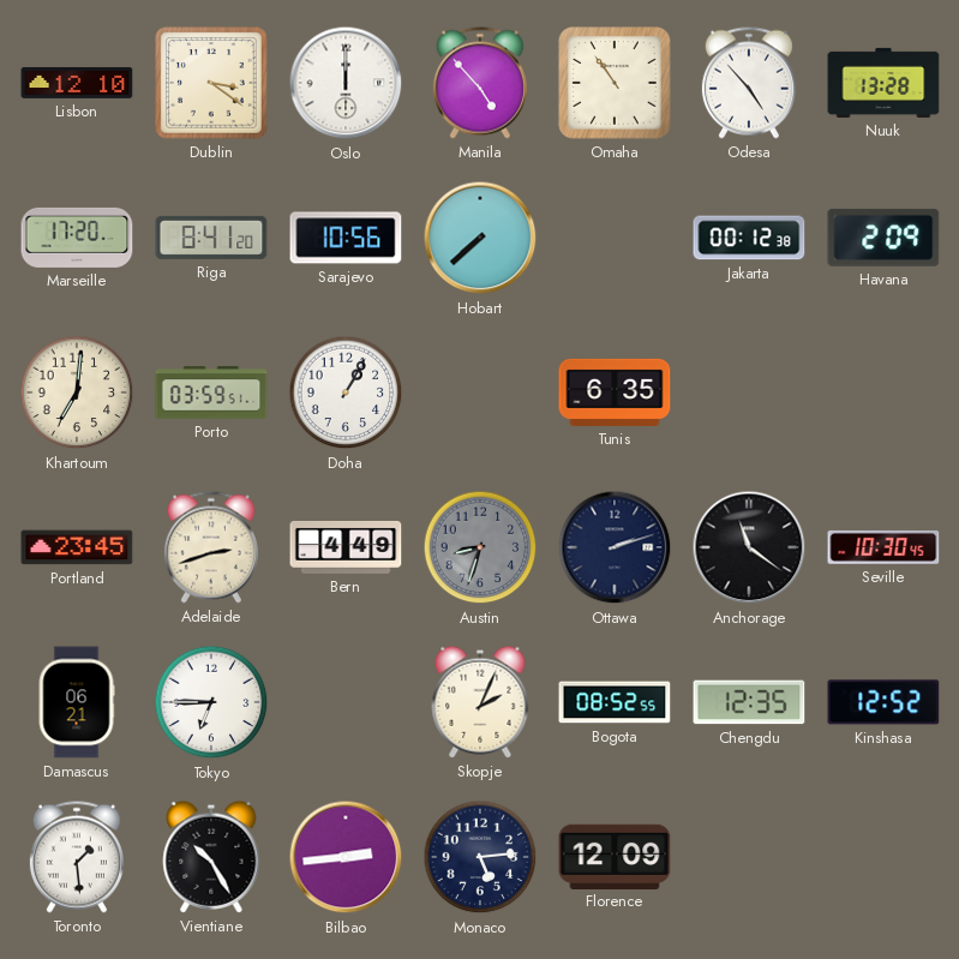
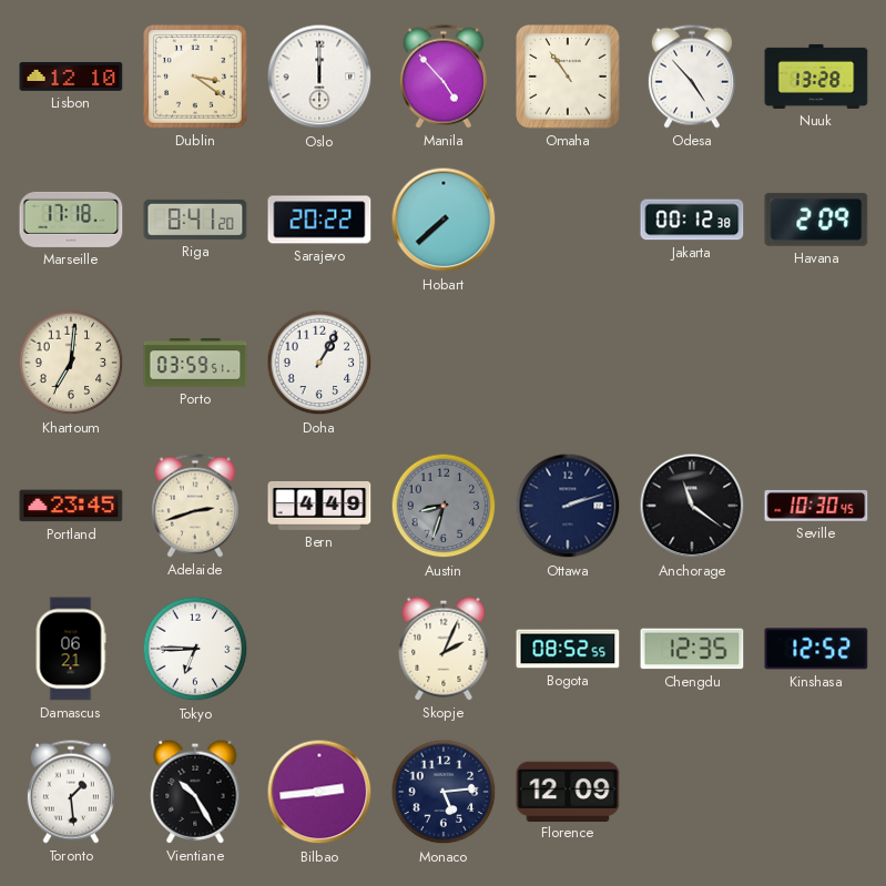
Marseille: 17:20 -> 17:18
Sarajevo: 10:56 -> 20:22
Tunis: 6:35 -> none
